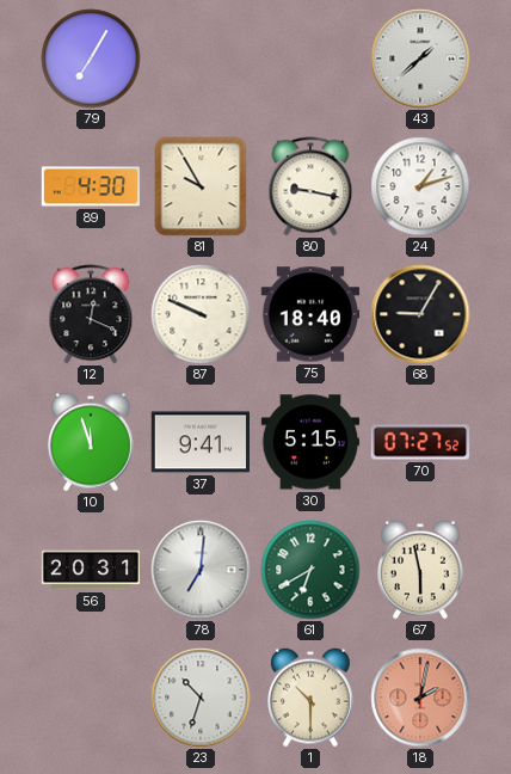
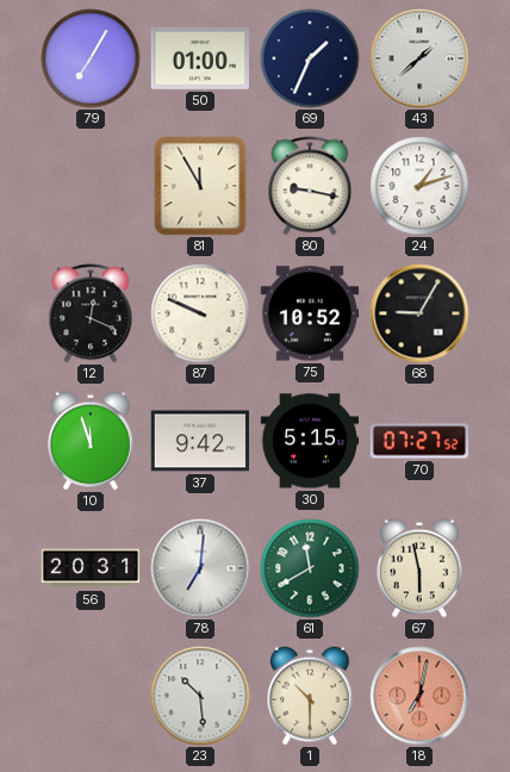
50: none -> 01:00
69: none -> 1:34
89: 4:30 -> none
81: 9:55 -> 11:55
75: 18:40 -> 10:52
37: 9:41 -> 9:42
61: 6:40 -> 11:40
23: 10:33 -> 10:29
18: 2:02 -> 7:02
